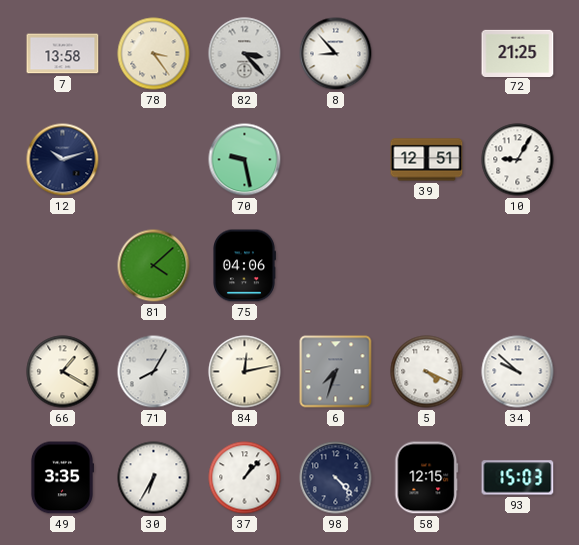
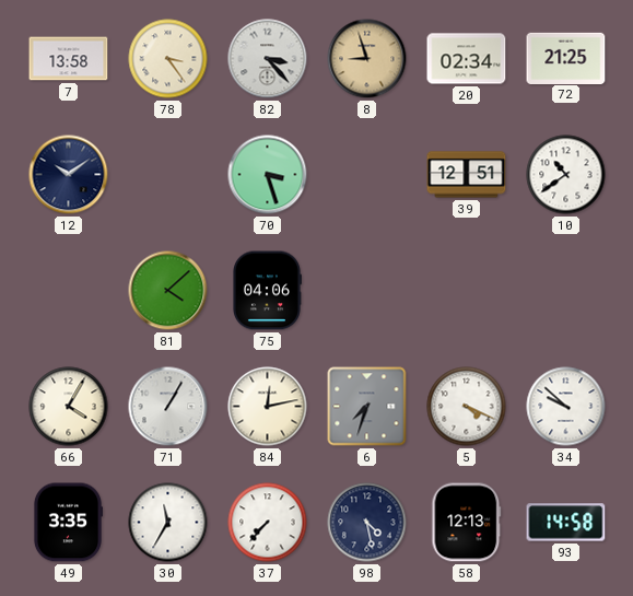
8: 8:53 -> 8:57
8 dial: white -> champagne
20: none -> 02:34
12: 10:12 -> 10:09
70: 9:28 -> 3:27
10: 9:05 -> 10:39
66: 1:20 -> 4:05
71: 8:05 -> 1:05
30: 6:35 -> 11:35
37: 1:07 -> 7:37
98: 4:23 -> 4:28
58: 12:15 -> 12:13
93: 15:03 -> 14:58
